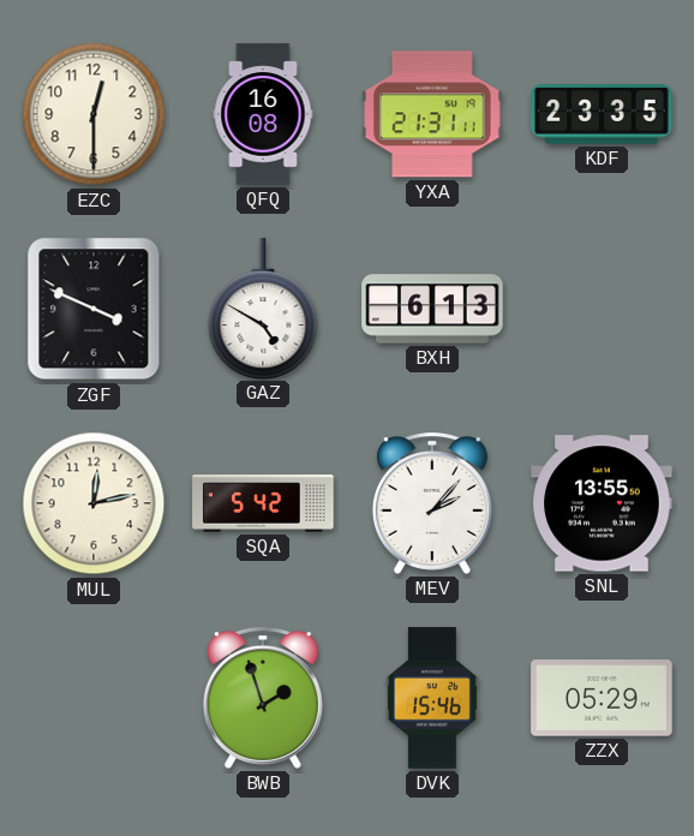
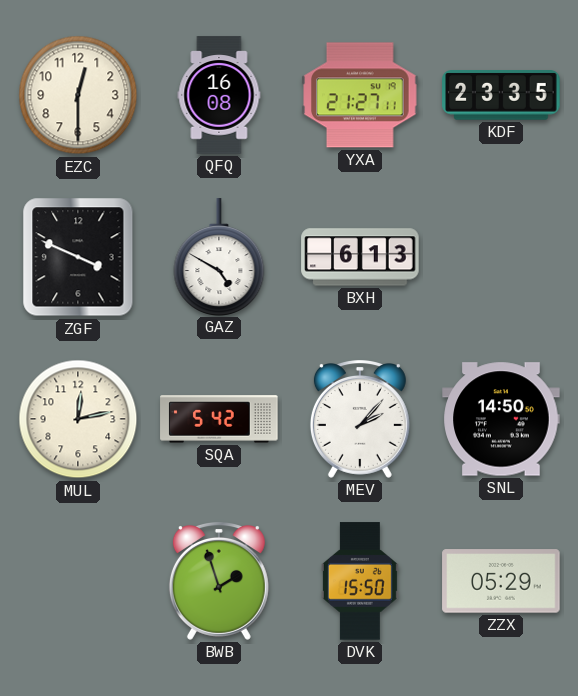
YXA: 21:31 -> 21:27
SNL: 13:55 -> 14:50
DVK: 15:46 -> 15:50
